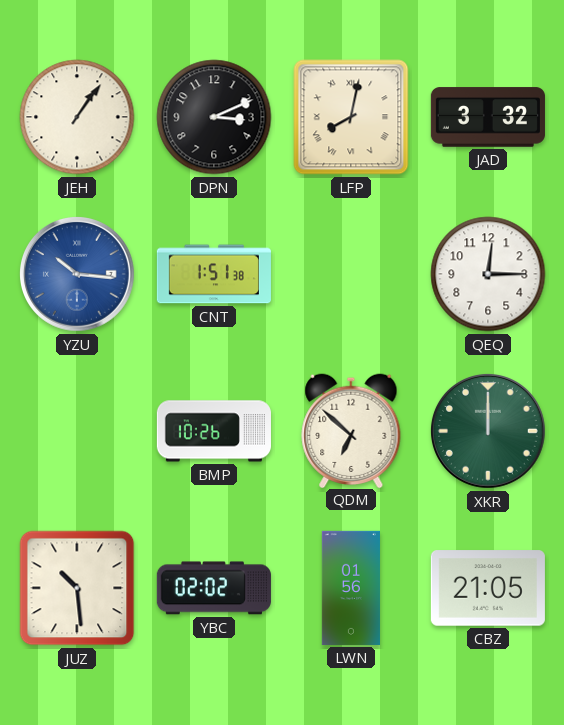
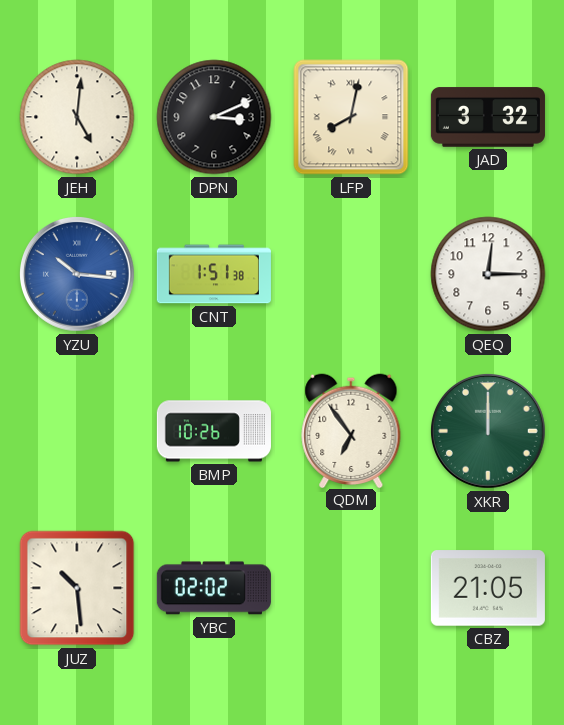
JEH: 1:06 -> 5:01
QDM: 6:52 -> 6:54
LWN: 01:56 -> none
